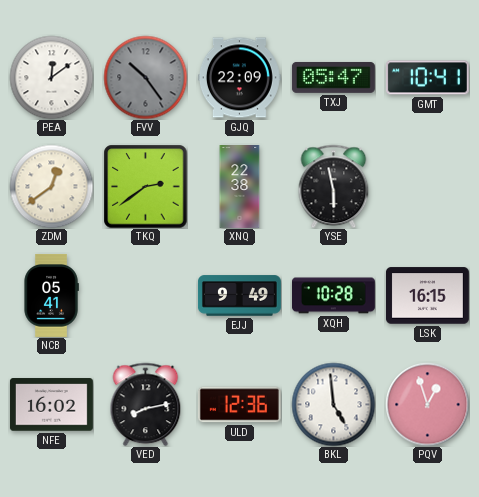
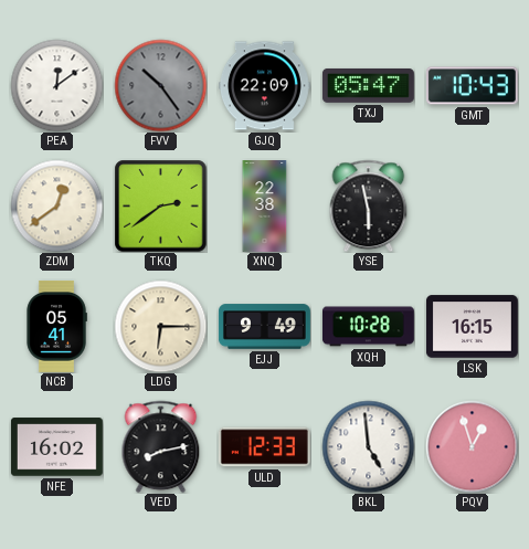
GMT: 10:41 -> 10:43
LDG: none -> 6:15
ULD: 12:36 -> 12:33
